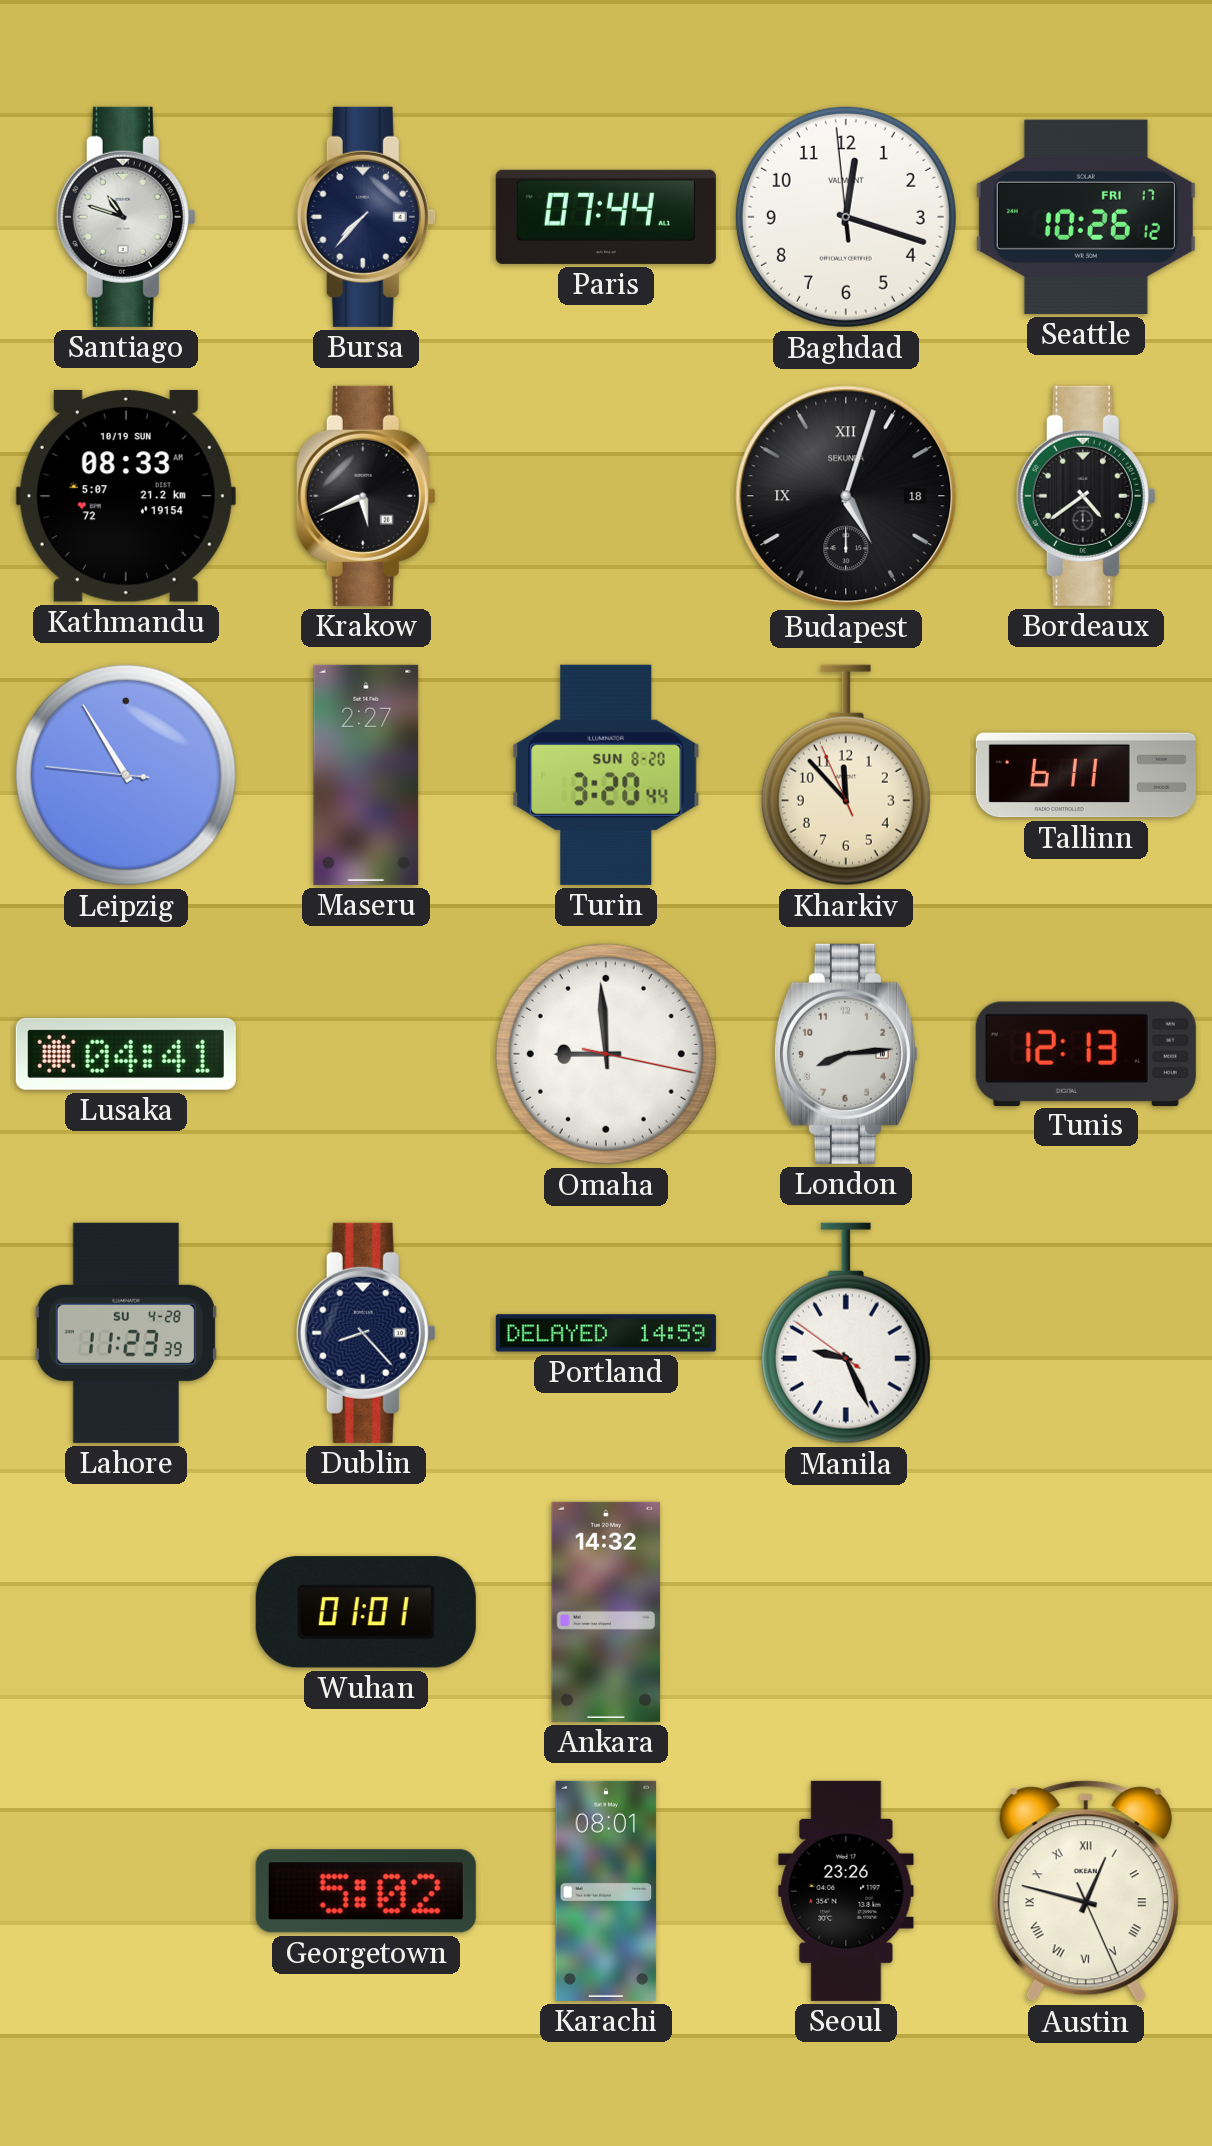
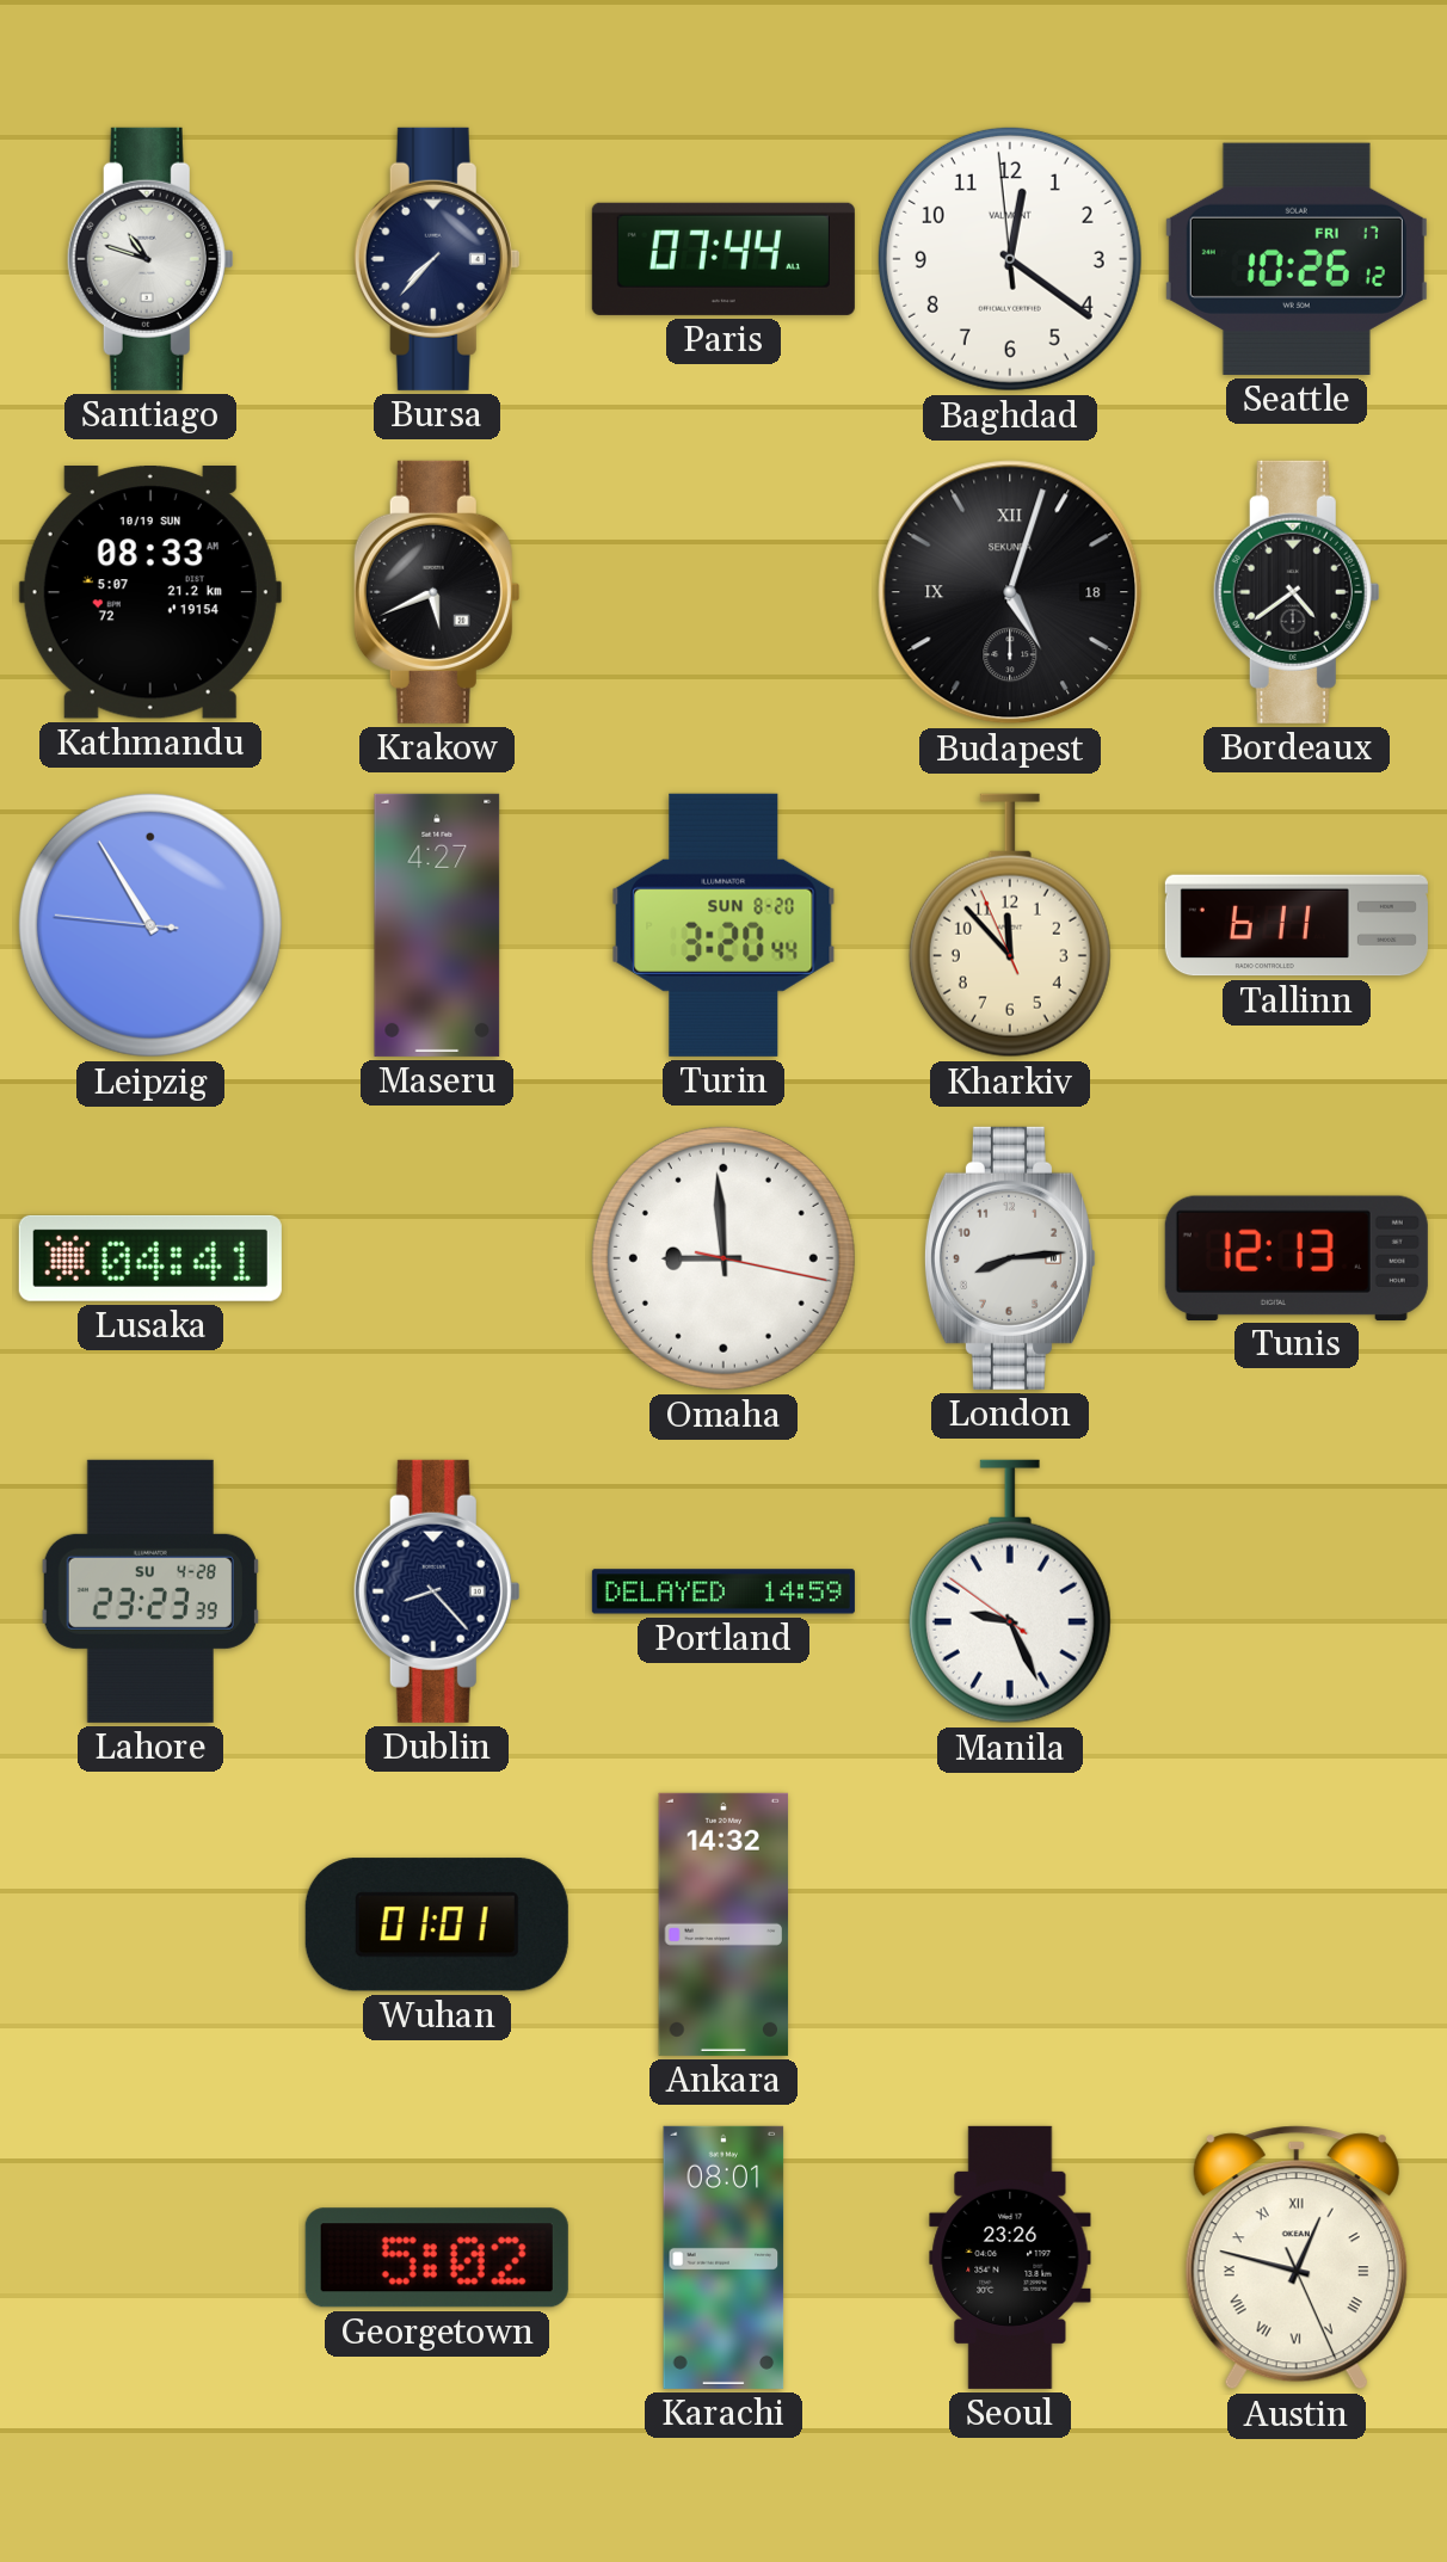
Baghdad: 12:17 -> 12:20
Maseru: 2:27 -> 4:27
Lahore: 11:23 -> 23:23
